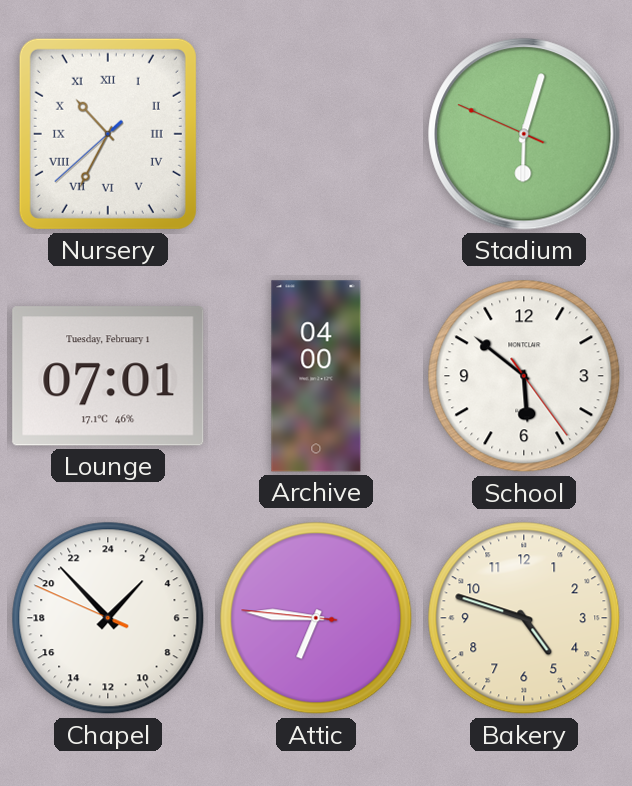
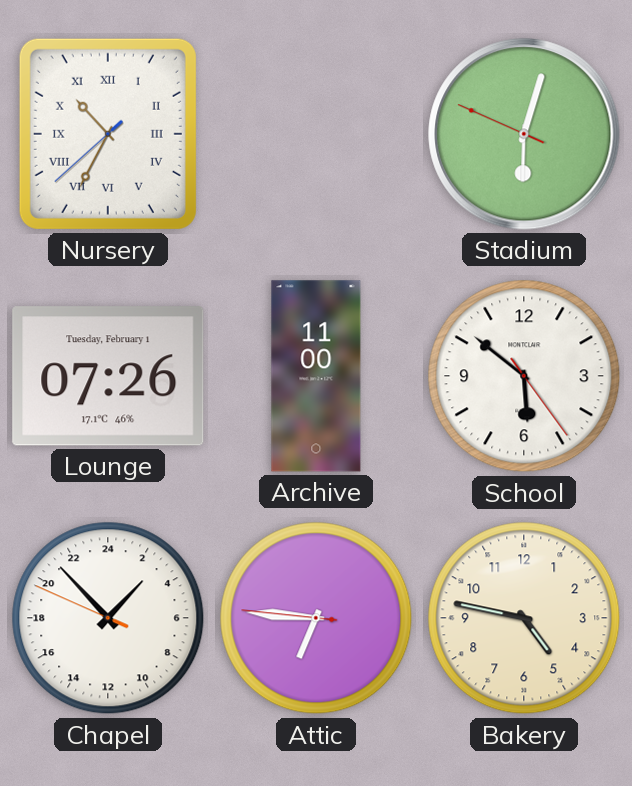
Lounge: 07:01 -> 07:26
Archive: 04:00 -> 11:00
Bakery: 4:48 -> 4:47
